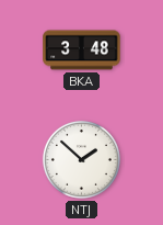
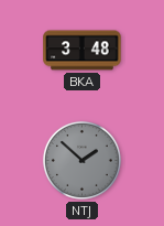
NTJ dial: white -> grey
